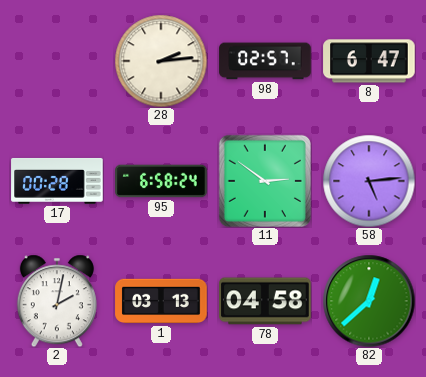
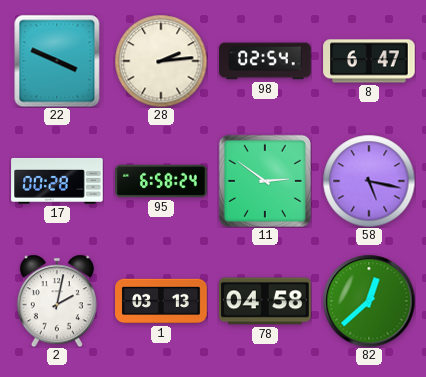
22: none -> 3:49
98: 02:57 -> 02:54
58: 5:14 -> 5:17
